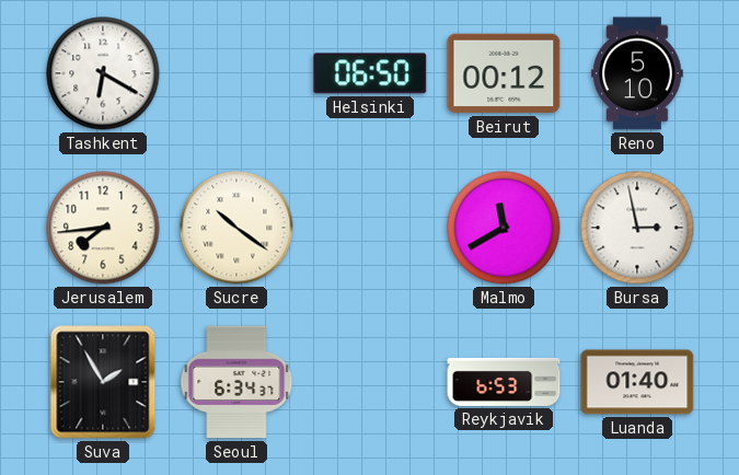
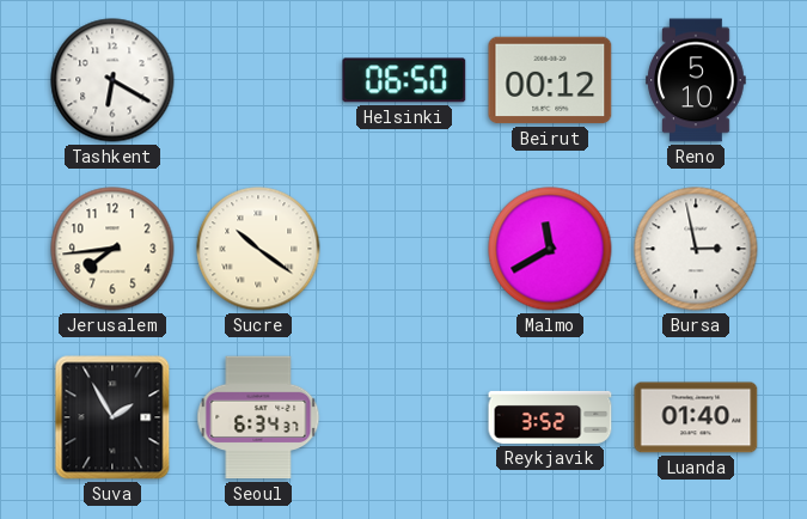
Reykjavik: 6:53 -> 3:52
